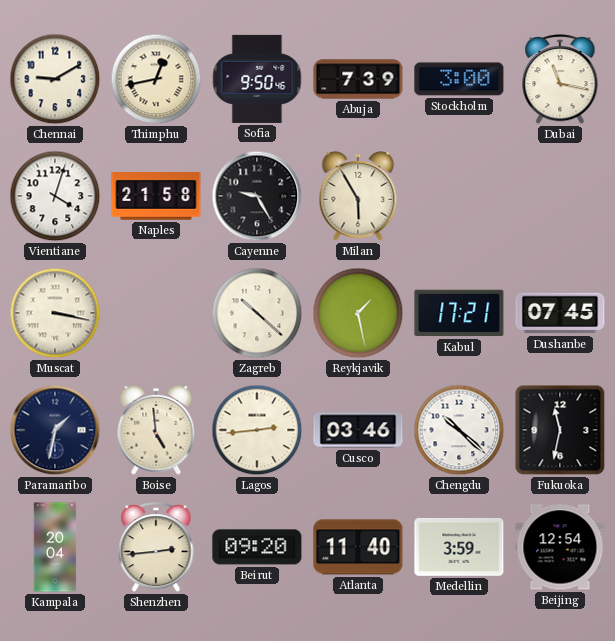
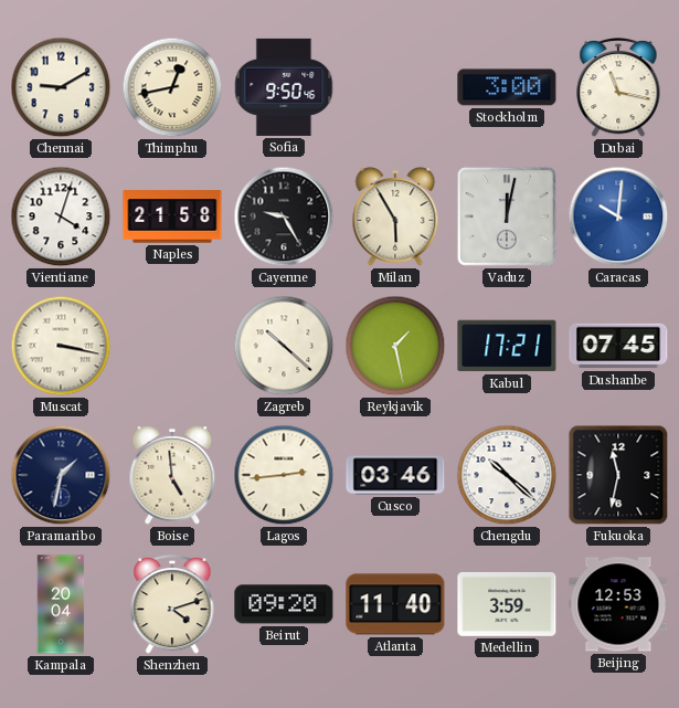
Abuja: 7:39 -> none
Vaduz: none -> 12:02
Caracas: none -> 10:01
Shenzhen: 2:44 -> 4:12
Beijing: 12:54 -> 12:53
